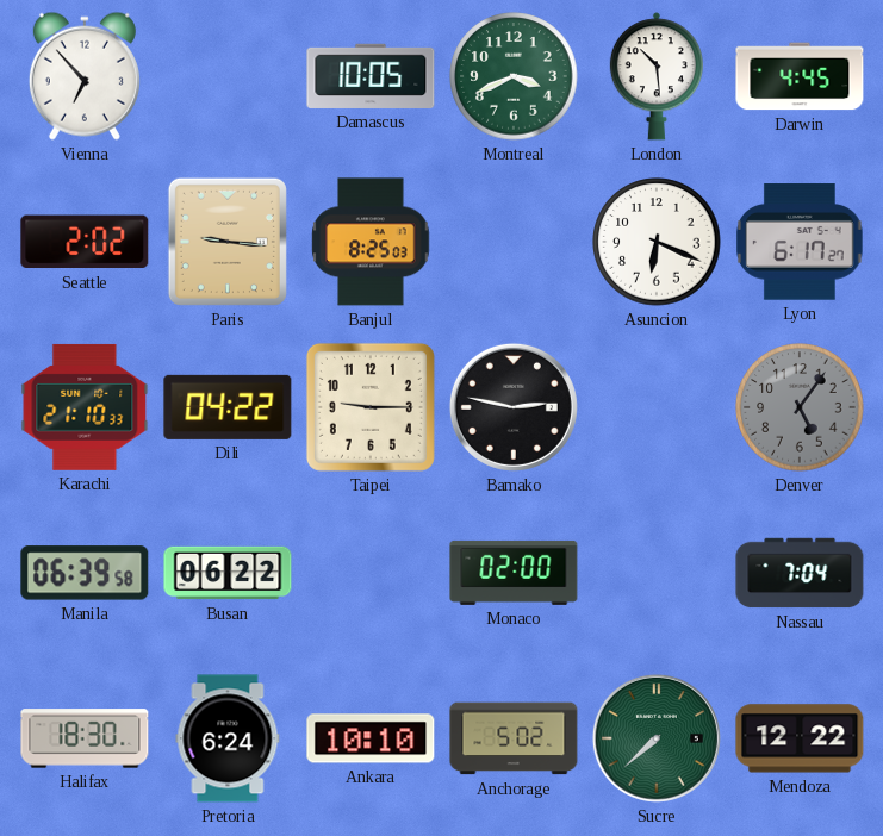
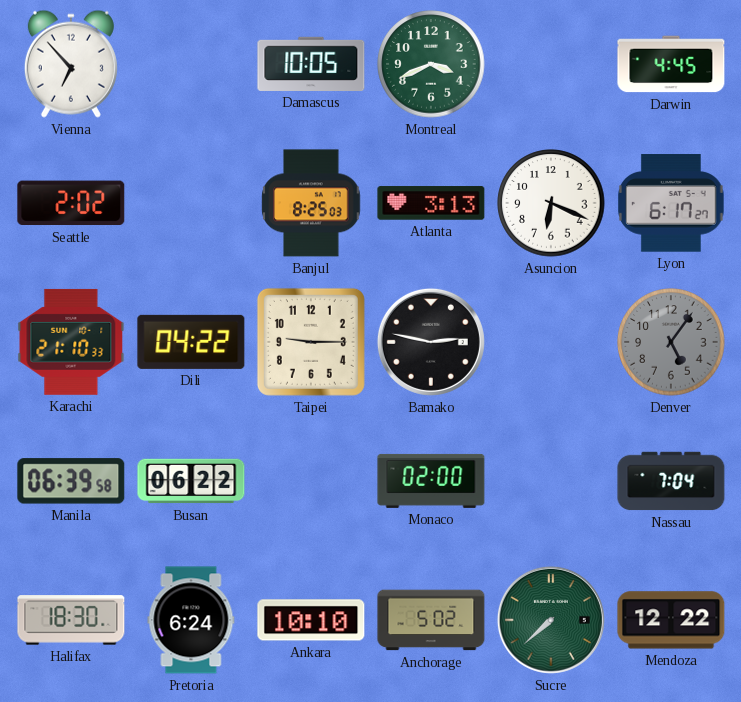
London: 10:29 -> none
Paris: 9:16 -> none
Atlanta: none -> 3:13
